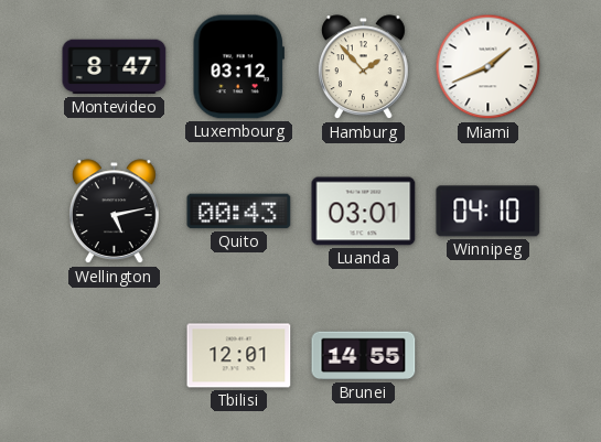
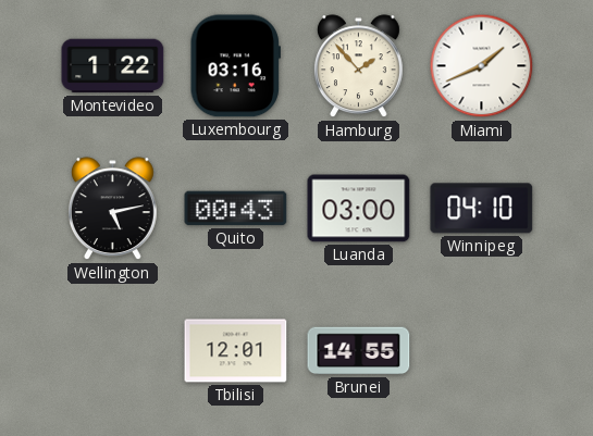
Montevideo: 8:47 -> 1:22
Luxembourg: 03:12 -> 03:16
Luanda: 03:01 -> 03:00
